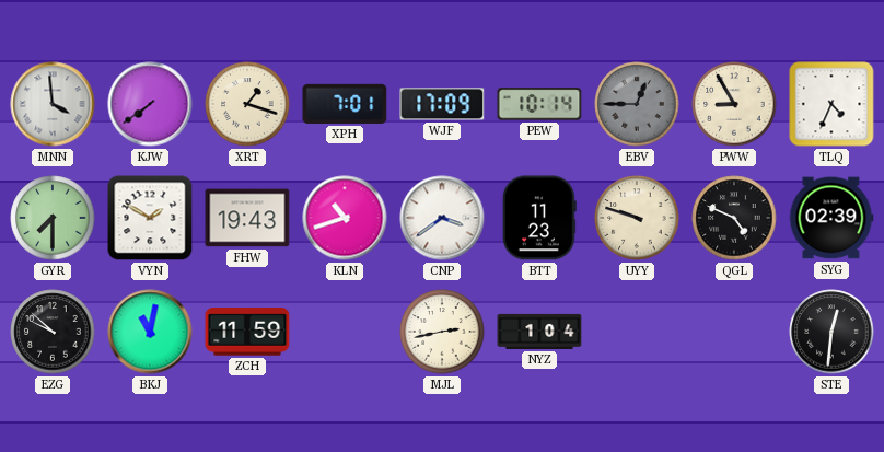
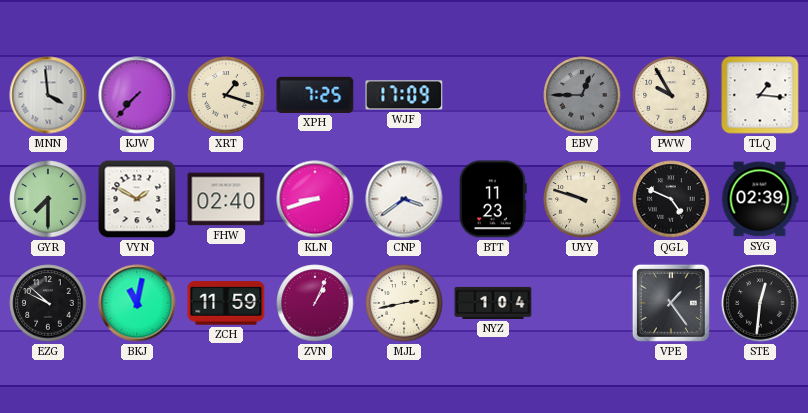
KJW: 7:39 -> 7:37
XPH: 7:01 -> 7:25
PEW: 10:14 -> none
PWW: 8:55 -> 9:55
TLQ: 4:34 -> 1:16
FHW: 19:43 -> 02:40
KLN: 10:42 -> 8:42
ZVN: none -> 1:04
VPE: none -> 1:24
